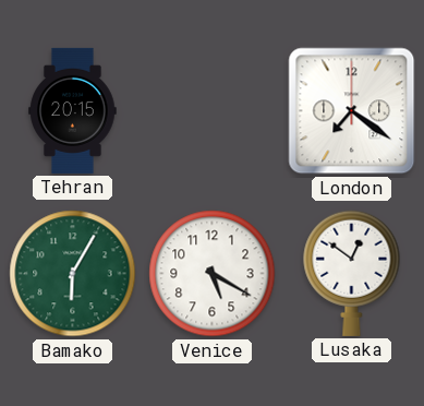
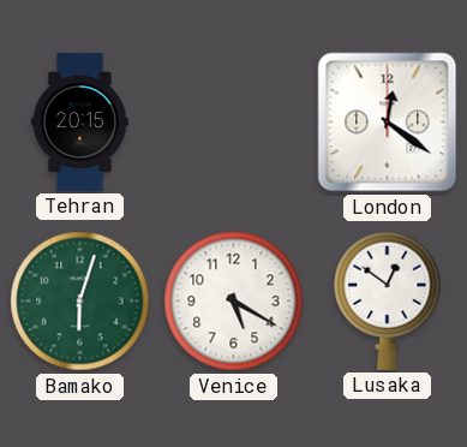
London: 7:21 -> 12:21
Bamako: 6:05 -> 6:03
